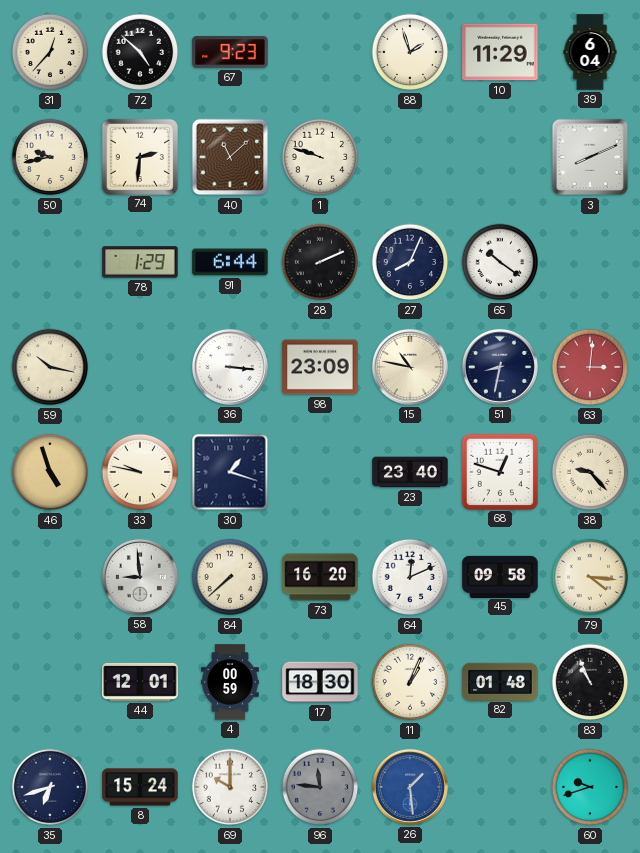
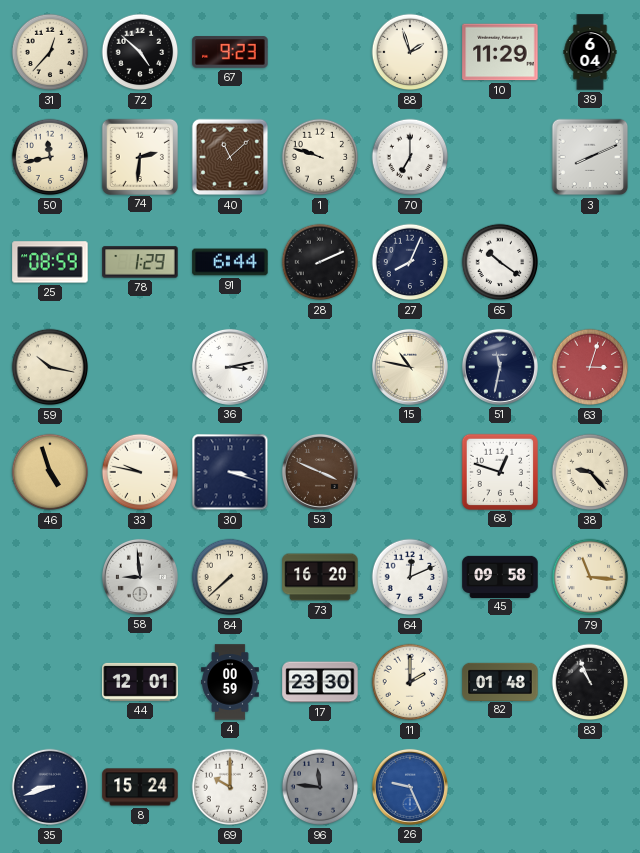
50: 9:43 -> 11:43
70: none -> 7:00
25: none -> 08:59
36: 3:16 -> 3:13
98: 23:09 -> none
51: 8:32 -> 11:32
63: 3:01 -> 3:03
30: 1:18 -> 3:18
53: none -> 3:49
23: 23:40 -> none
79: 4:16 -> 11:16
17: 18:30 -> 23:30
11: 1:04 -> 2:00
35: 6:42 -> 8:42
26: 1:29 -> 9:26
60: 9:42 -> none
